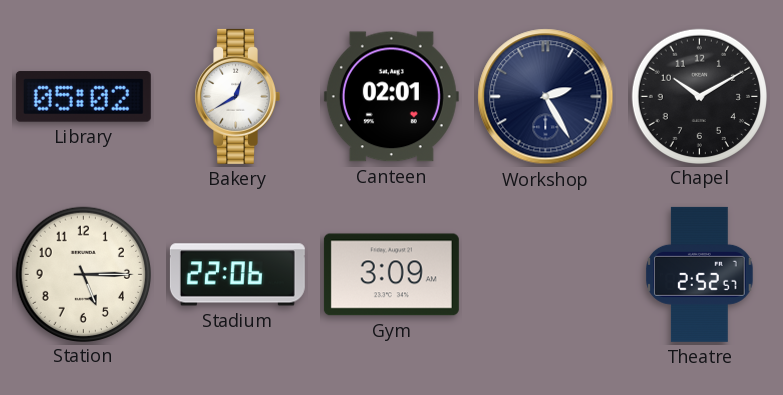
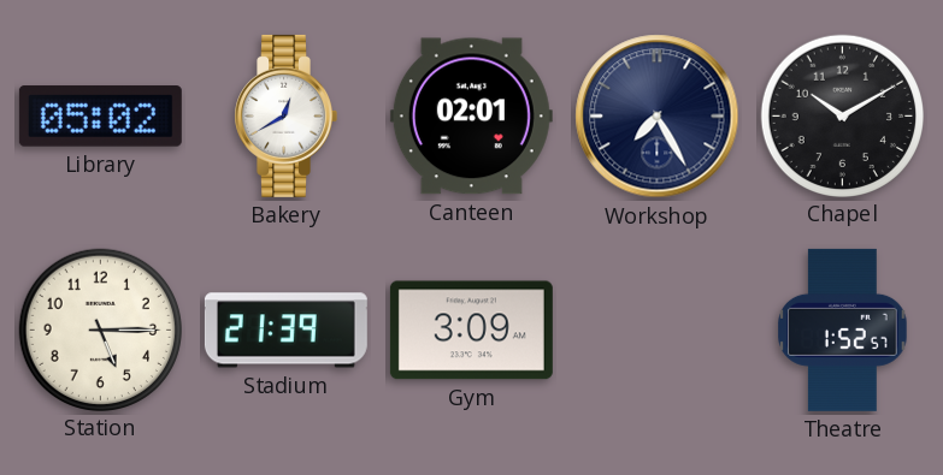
Workshop: 2:25 -> 7:25
Stadium: 22:06 -> 21:39
Theatre: 2:52 -> 1:52
